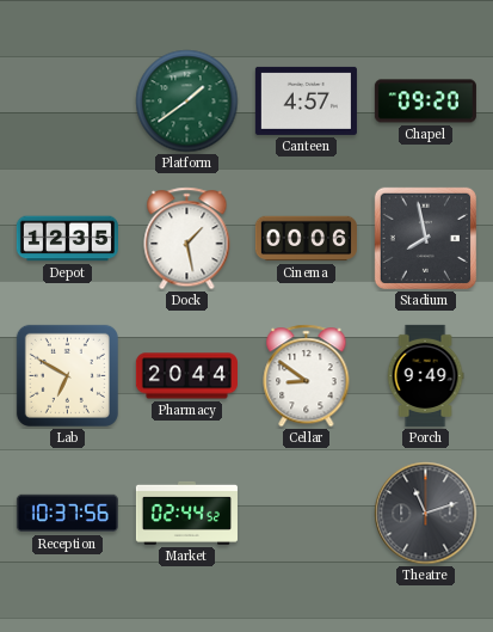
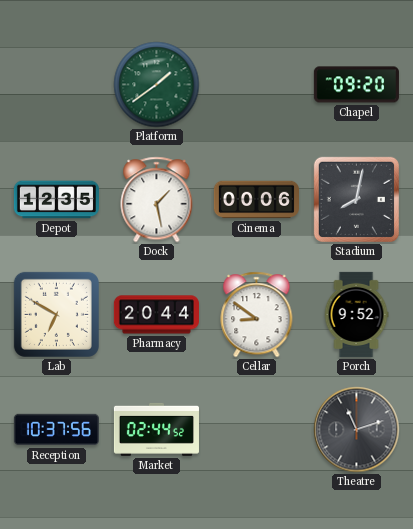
Canteen: 4:57 -> none
Stadium: 7:58 -> 8:02
Porch: 9:49 -> 9:52
